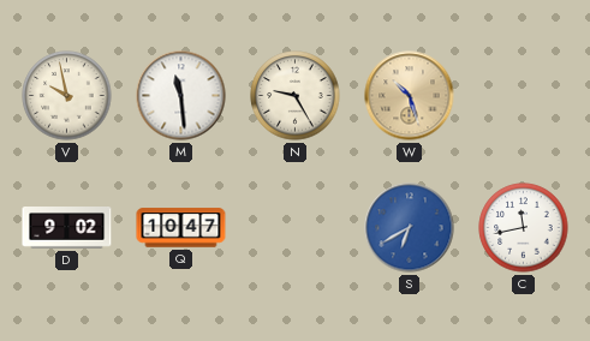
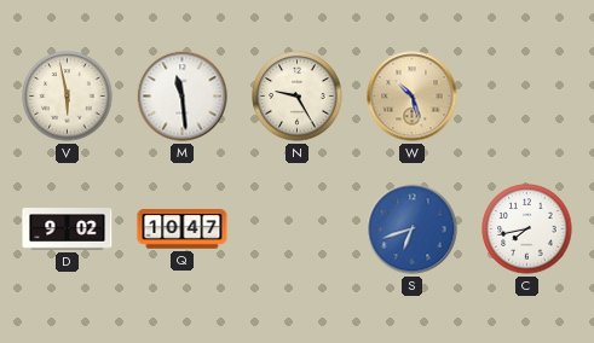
V: 9:58 -> 5:58
S: 6:40 -> 6:42
C: 11:43 -> 7:43
